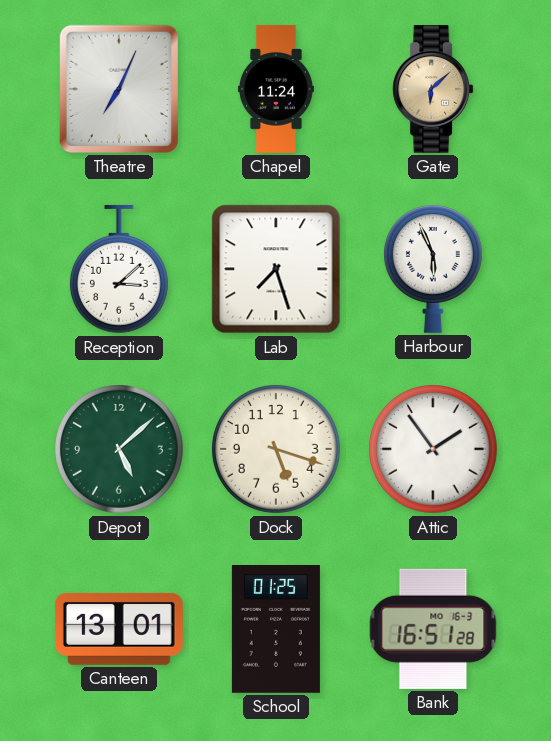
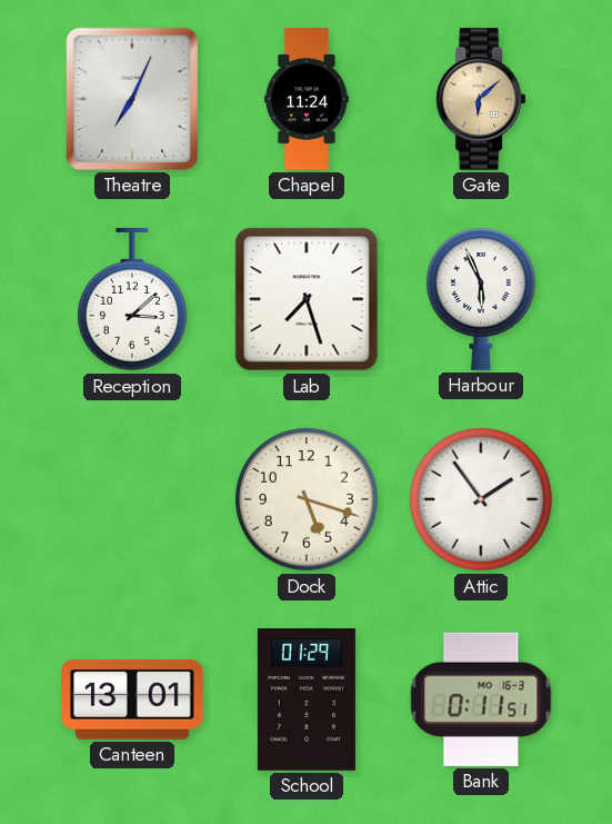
Depot: 5:08 -> none
School: 01:25 -> 01:29
Bank: 16:51 -> 0:11
